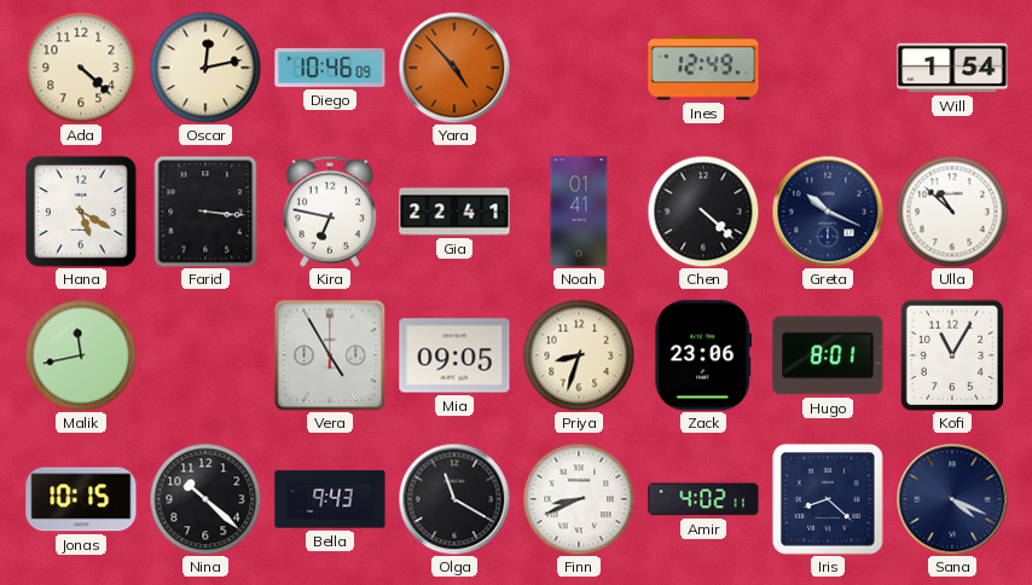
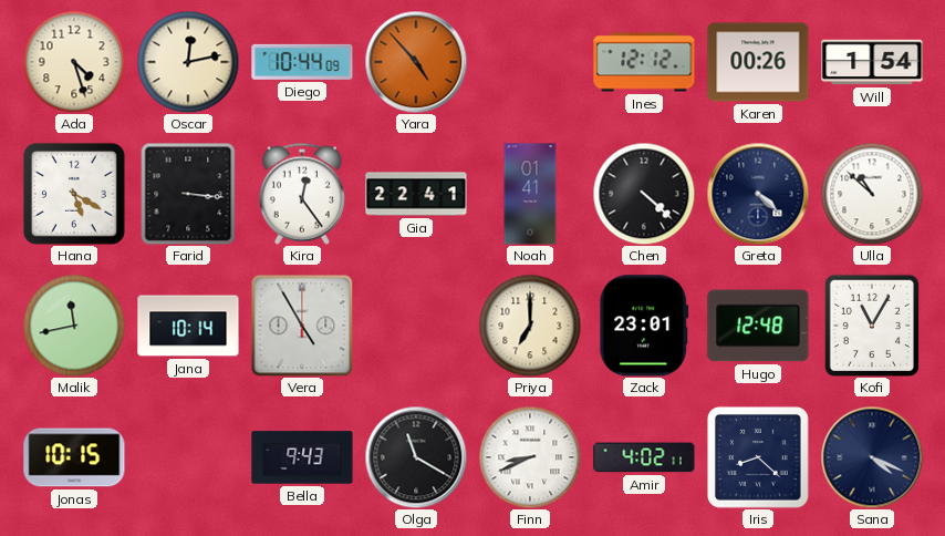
Ada: 4:22 -> 4:27
Diego: 10:46 -> 10:44
Ines: 12:49 -> 12:12
Karen: none -> 00:26
Kira: 6:47 -> 12:24
Greta: 10:19 -> 4:22
Jana: none -> 10:14
Mia: 09:05 -> none
Priya: 8:33 -> 7:00
Zack: 23:06 -> 23:01
Hugo: 8:01 -> 12:48
Nina: 10:22 -> none
